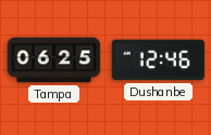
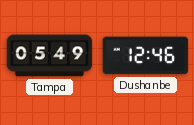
Tampa: 06:25 -> 05:49
